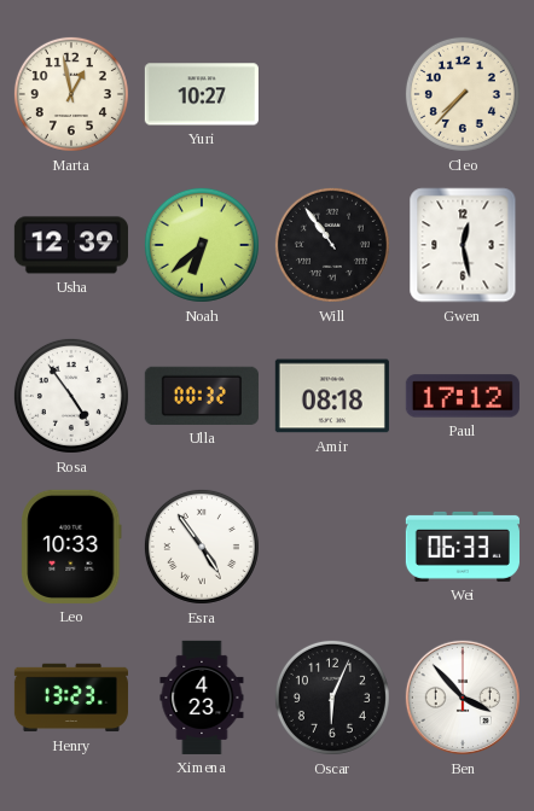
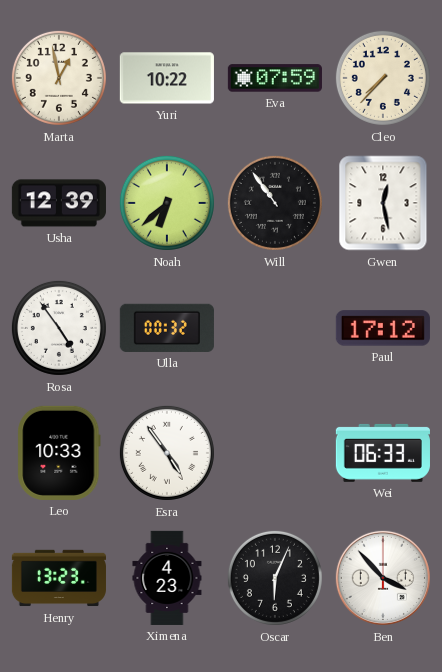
Yuri: 10:27 -> 10:22
Eva: none -> 07:59
Amir: 08:18 -> none
